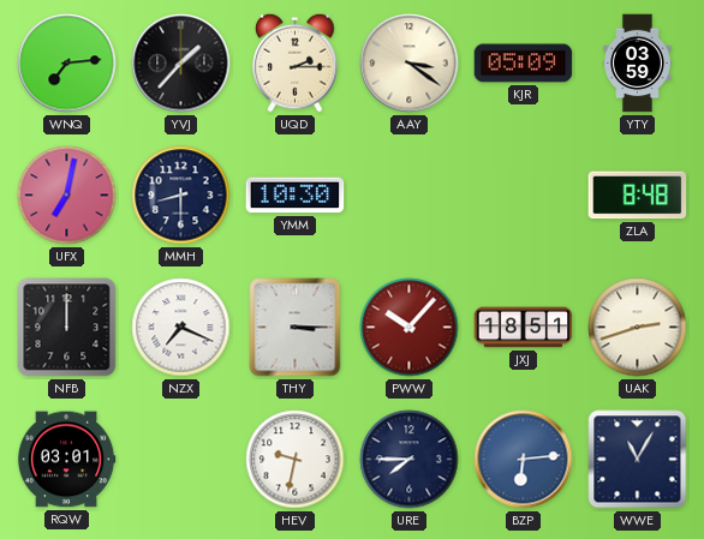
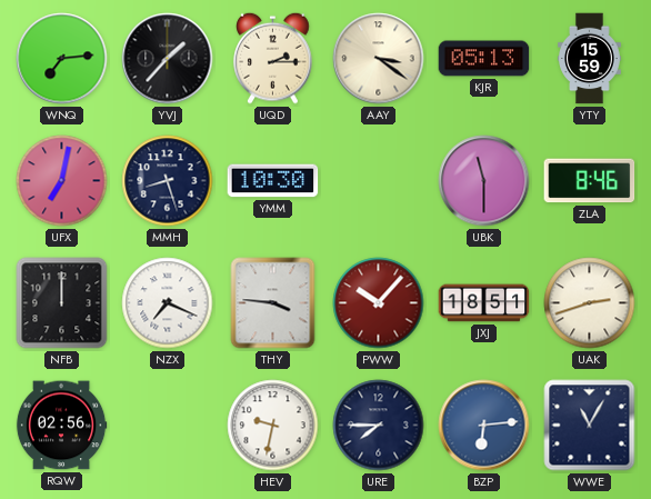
KJR: 05:09 -> 05:13
YTY: 03:59 -> 15:59
MMH: 8:30 -> 8:27
UBK: none -> 11:30
ZLA: 8:48 -> 8:46
THY: 3:15 -> 3:46
RQW: 03:01 -> 02:56
